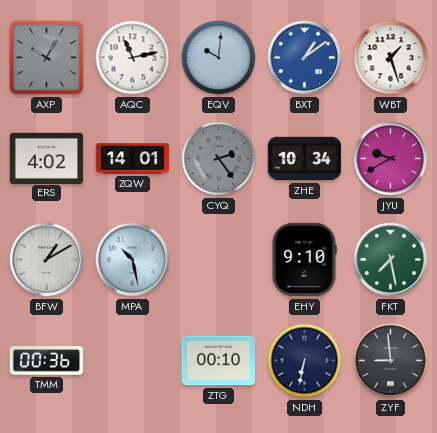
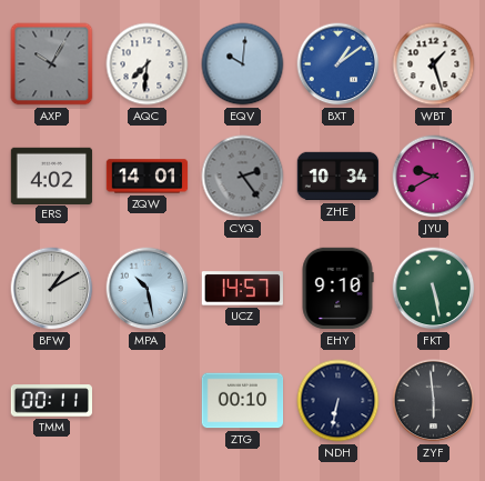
AQC: 11:13 -> 7:31
UCZ: none -> 14:57
FKT: 7:28 -> 5:28
TMM: 00:36 -> 00:11
ZYF: 8:59 -> 5:59
